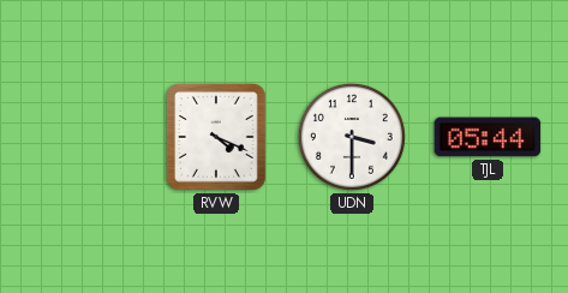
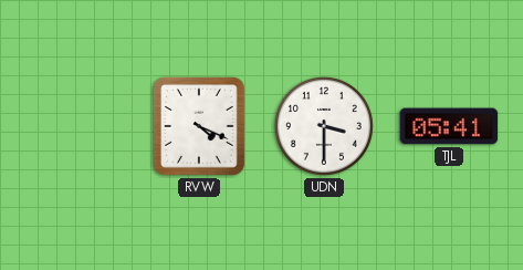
TJL: 05:44 -> 05:41
